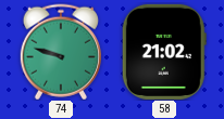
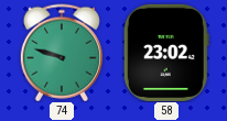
58: 21:02 -> 23:02
